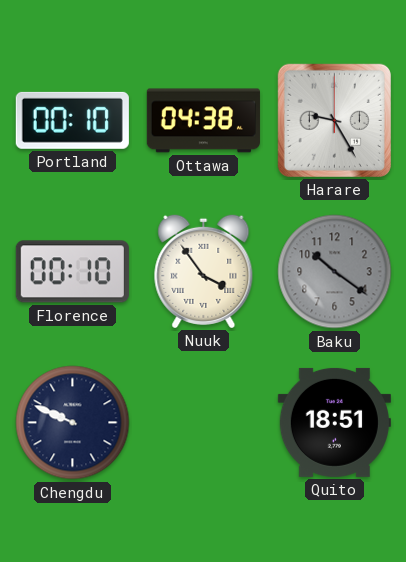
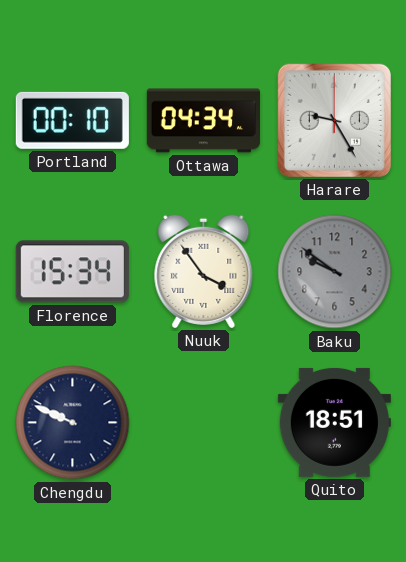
Ottawa: 04:38 -> 04:34
Florence: 00:10 -> 15:34
Baku: 10:21 -> 9:51
